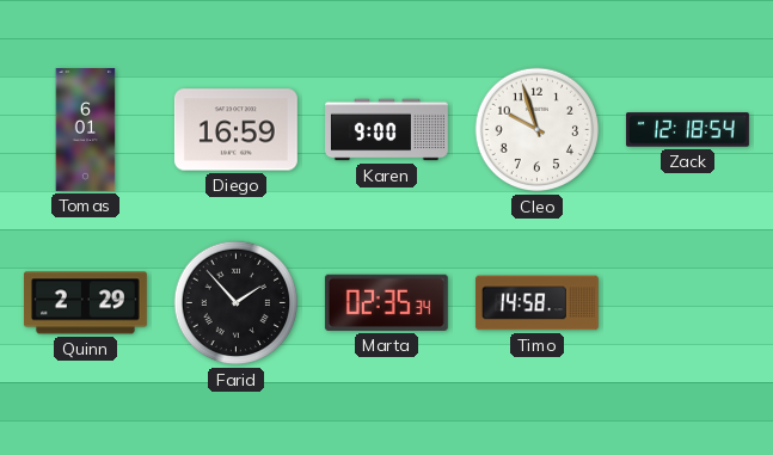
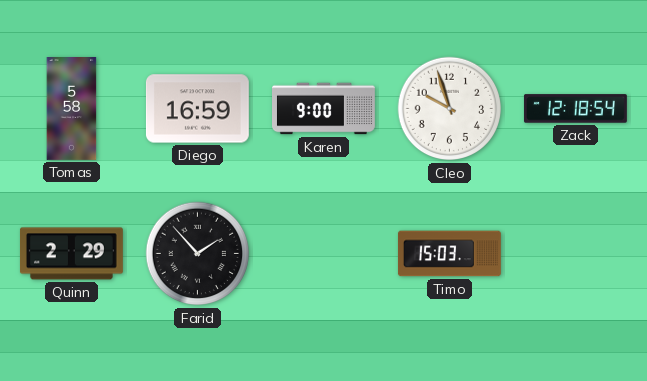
Tomas: 6:01 -> 5:58
Marta: 02:35 -> none
Timo: 14:58 -> 15:03
